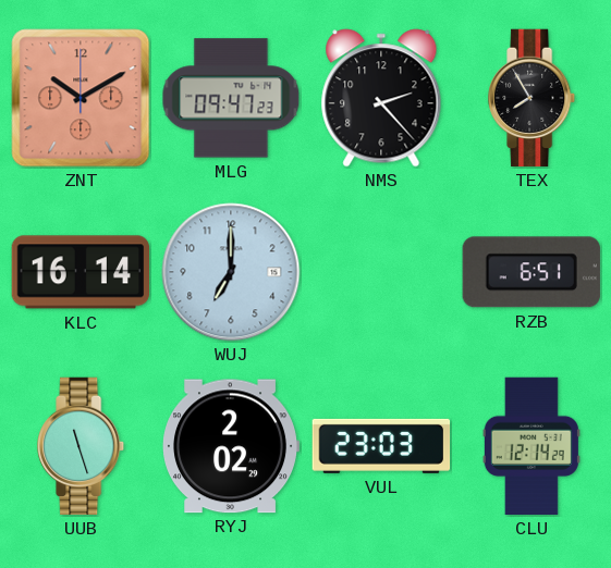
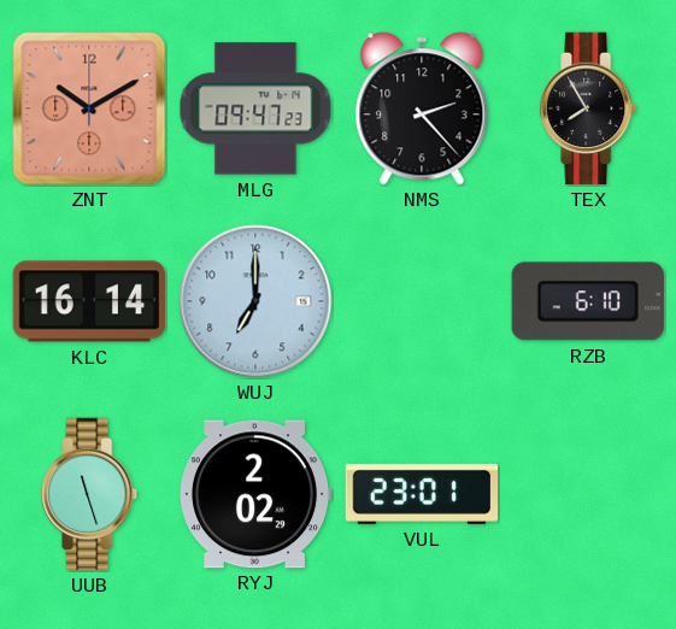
RZB: 6:51 -> 6:10
VUL: 23:03 -> 23:01
CLU: 12:14 -> none
